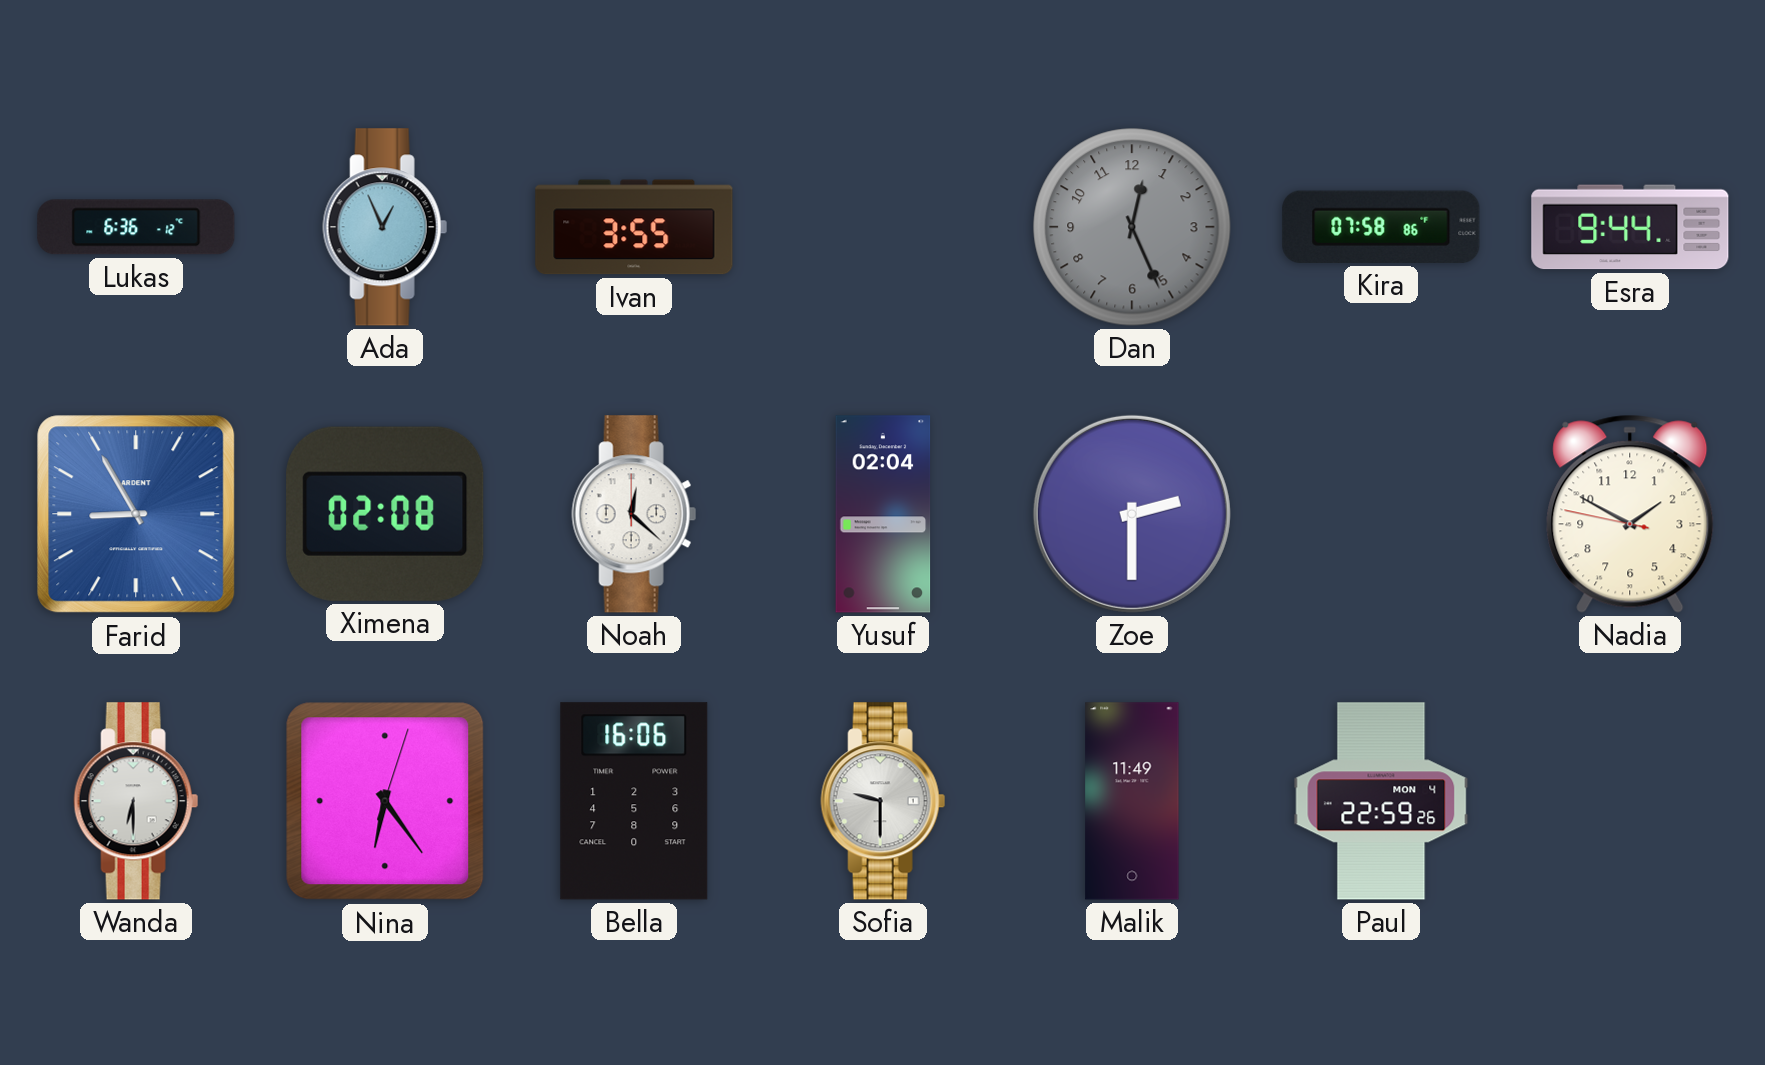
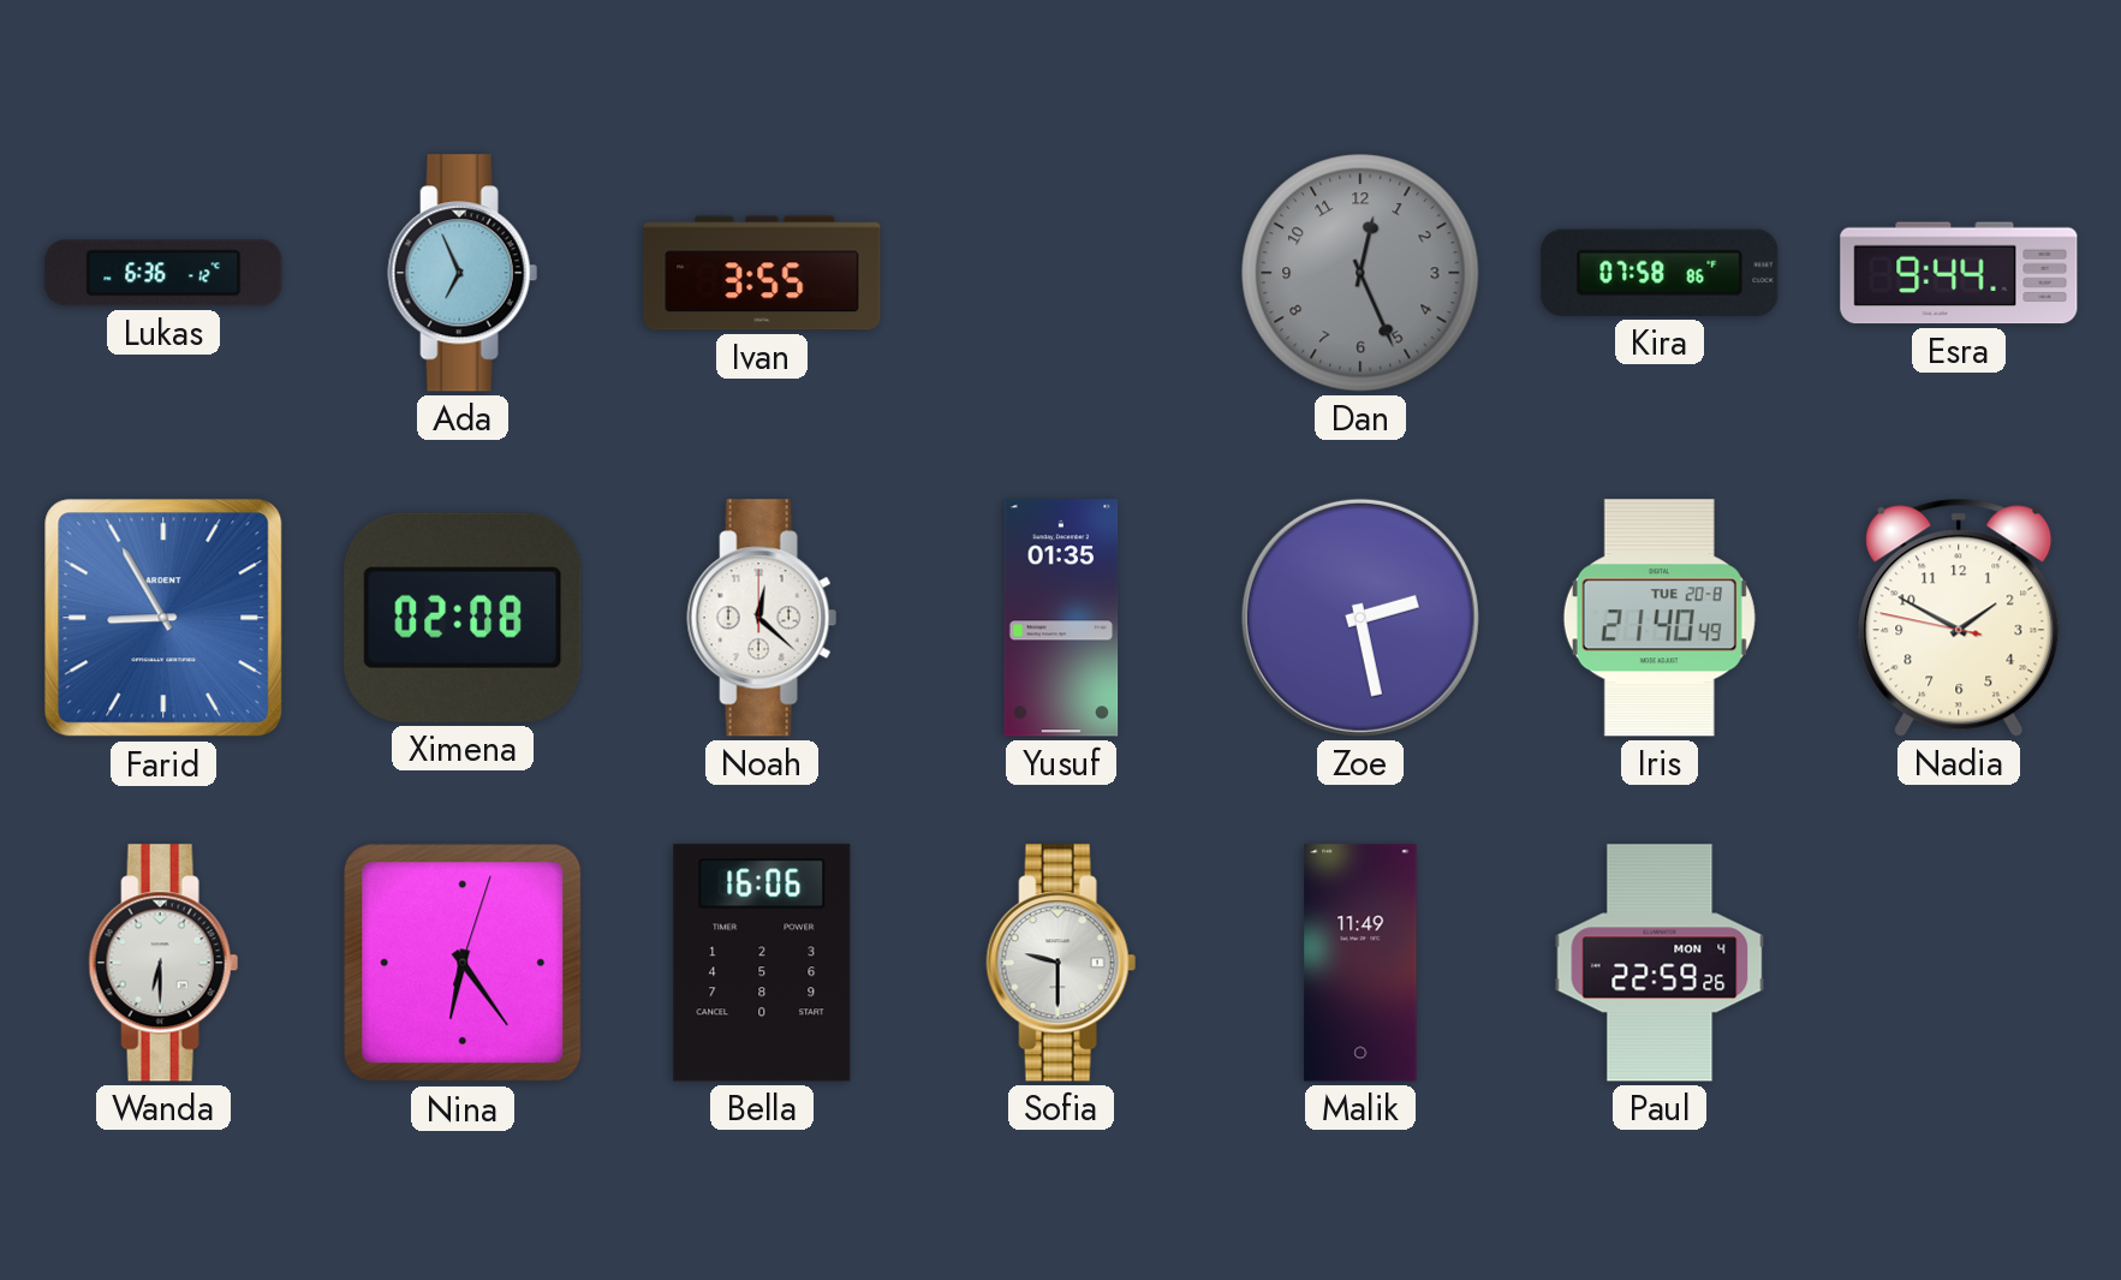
Ada: 12:56 -> 6:56
Yusuf: 02:04 -> 01:35
Zoe: 2:30 -> 2:28
Iris: none -> 21:40
